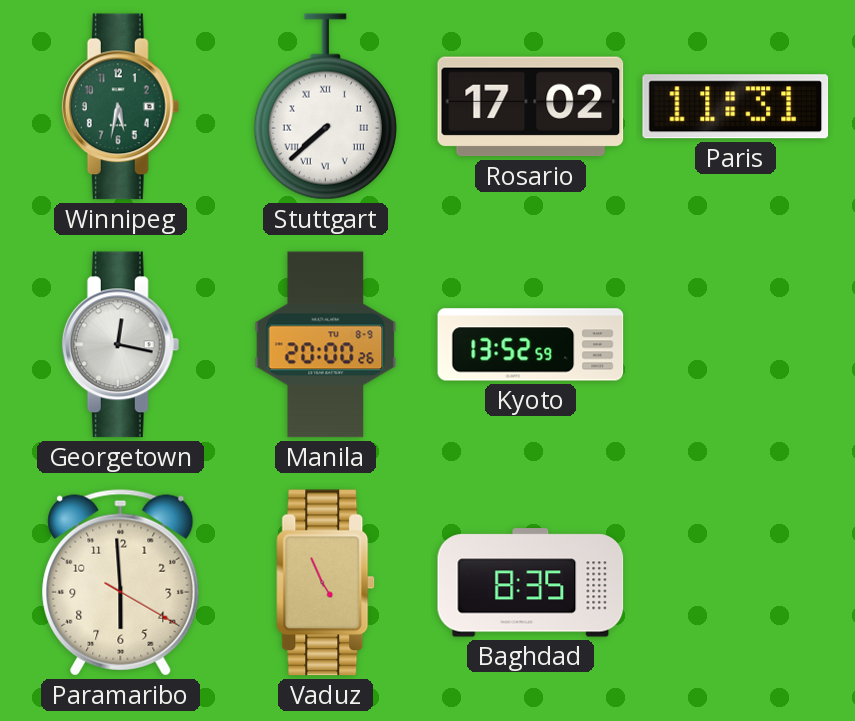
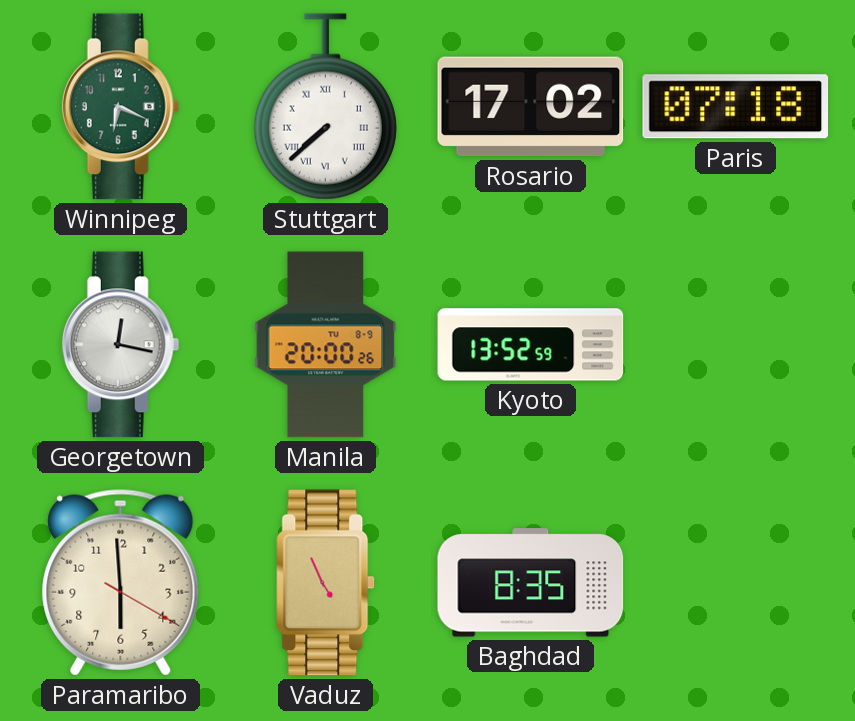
Winnipeg: 5:32 -> 6:19
Paris: 11:31 -> 07:18
